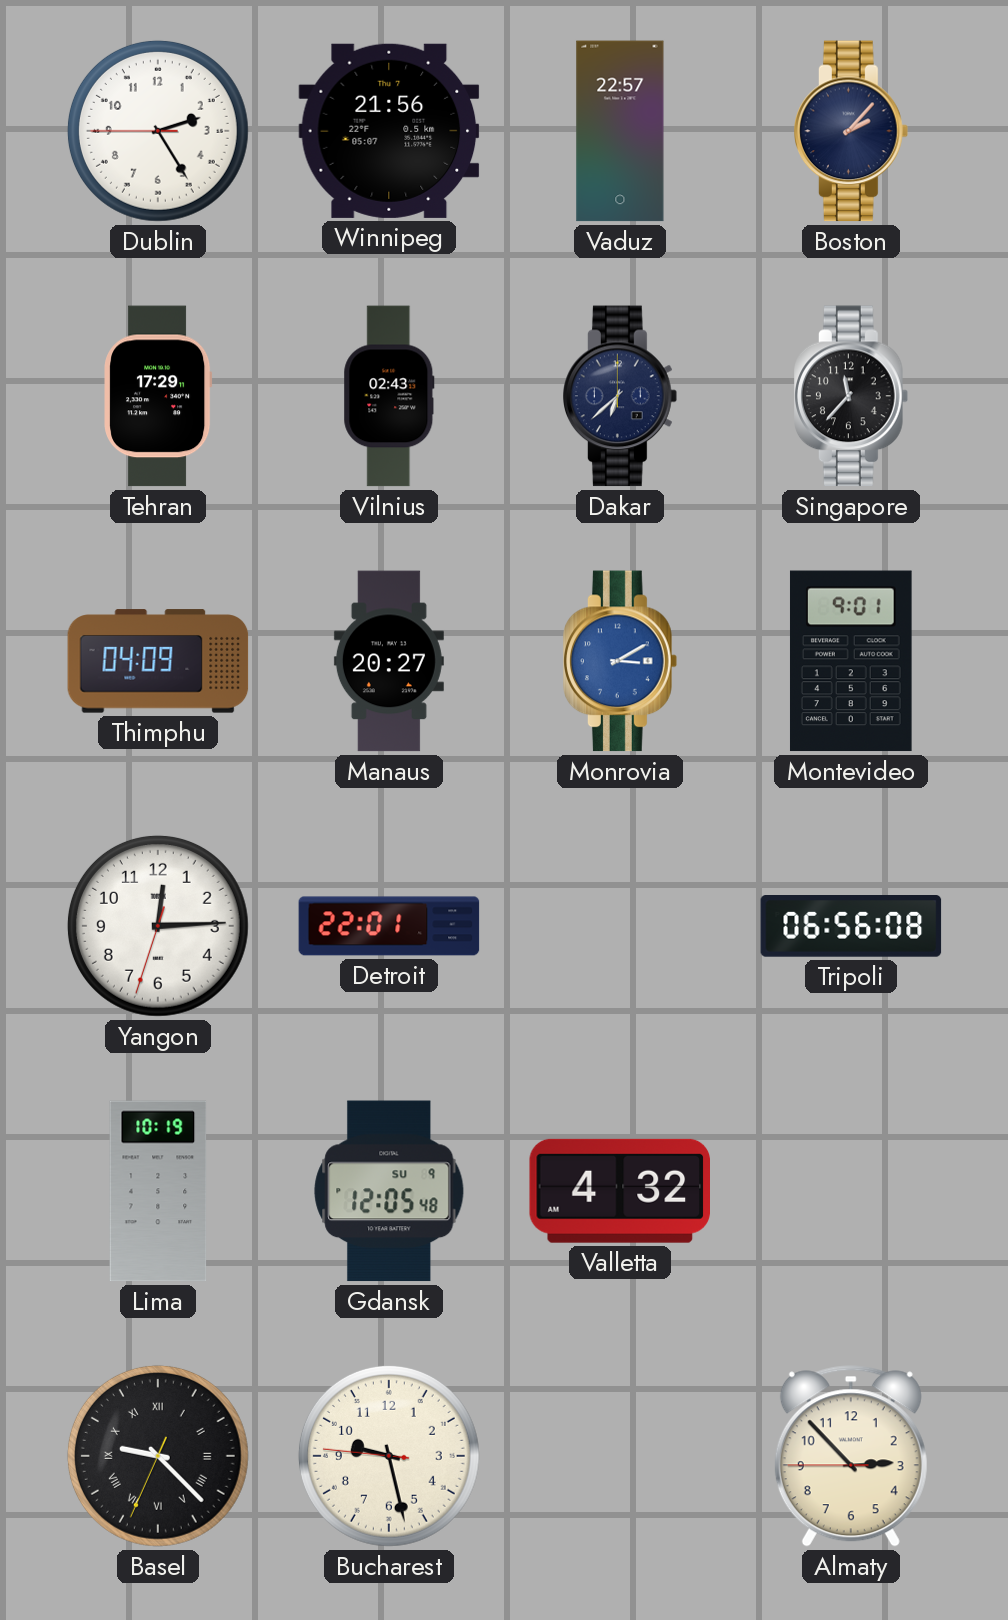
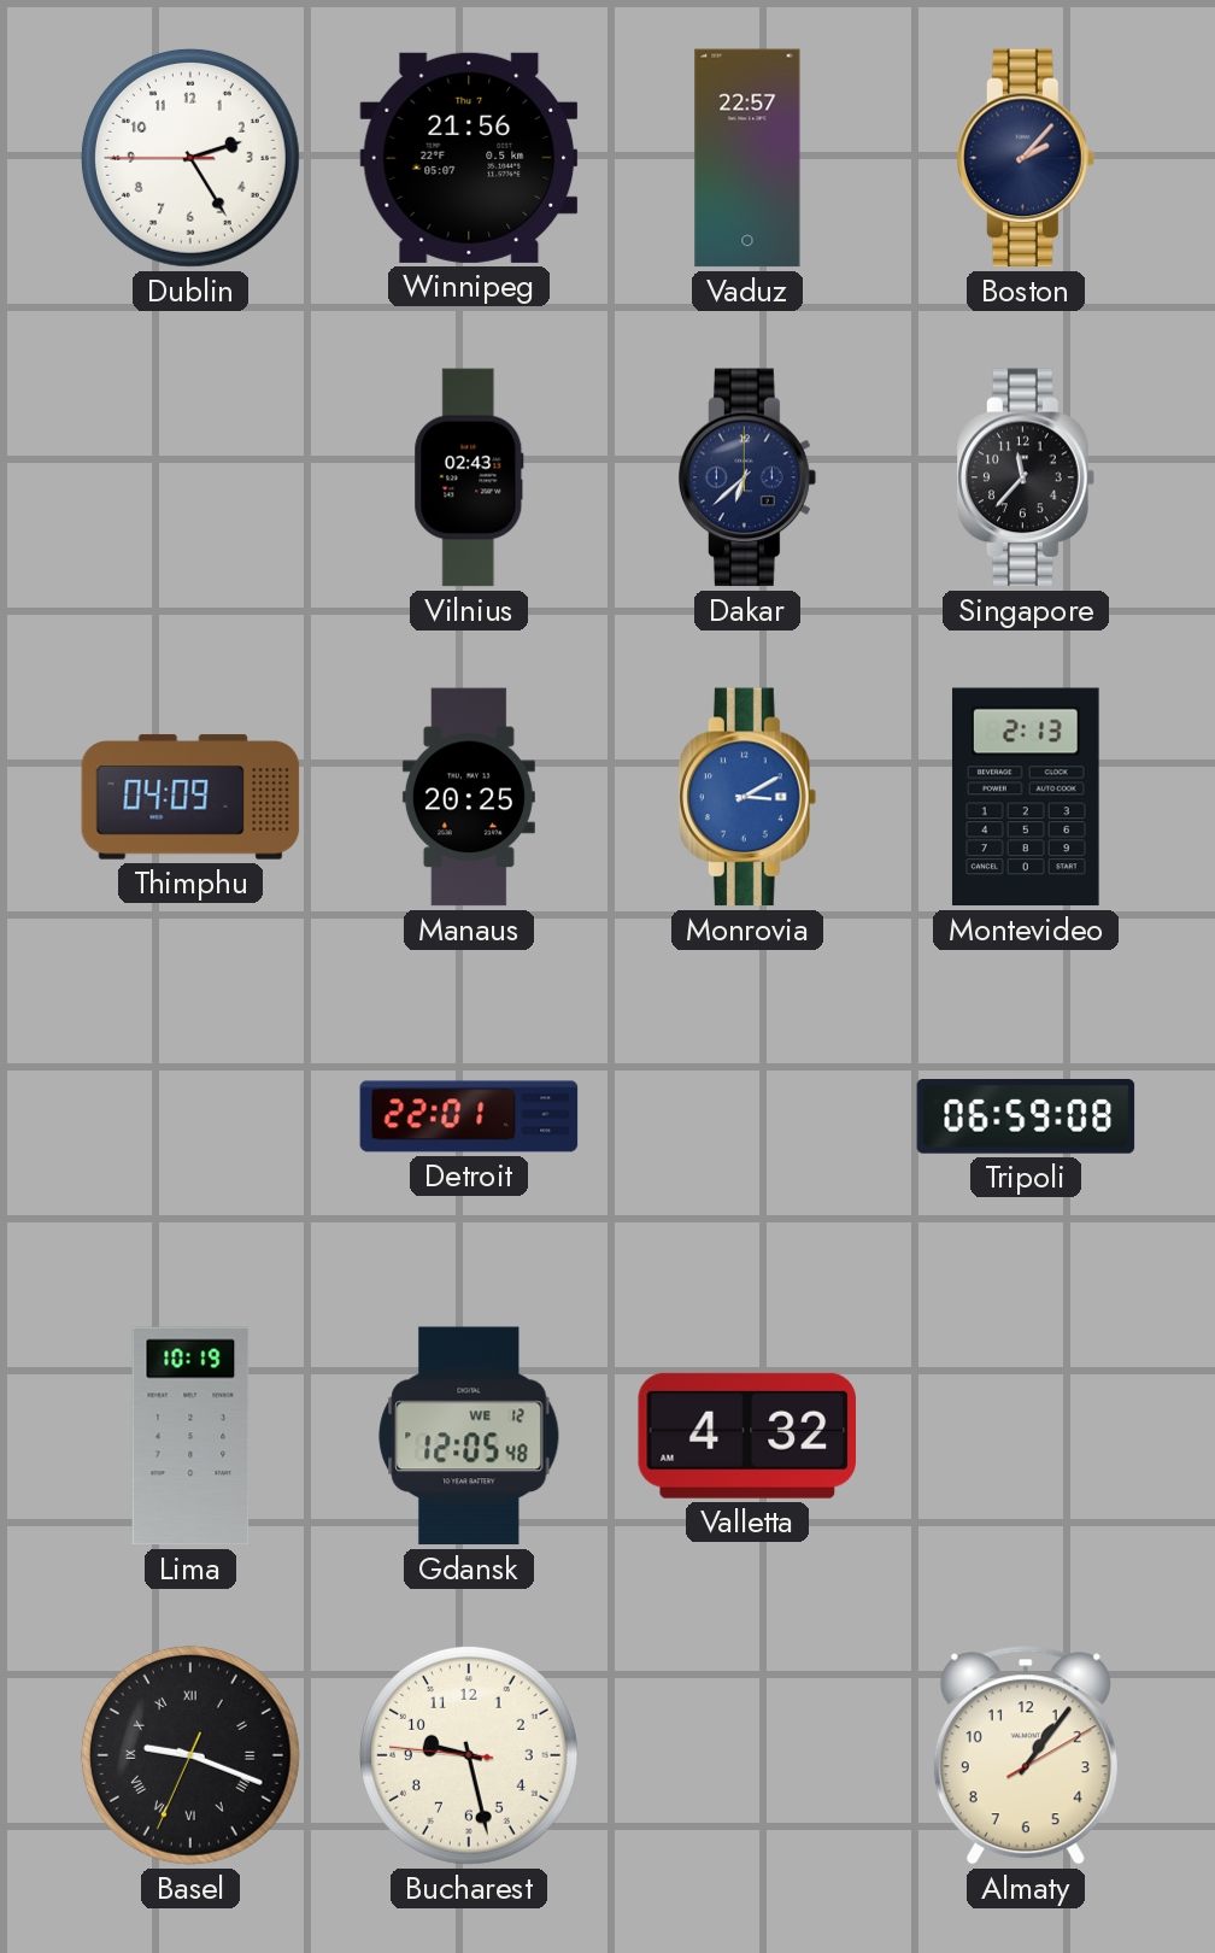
Tehran: 17:29 -> none
Manaus: 20:27 -> 20:25
Montevideo: 9:01 -> 2:13
Yangon: 12:14 -> none
Tripoli: 06:56 -> 06:59
Gdansk date: SU 9 -> WE 12
Basel: 9:22 -> 9:18
Almaty: 2:52 -> 1:06
